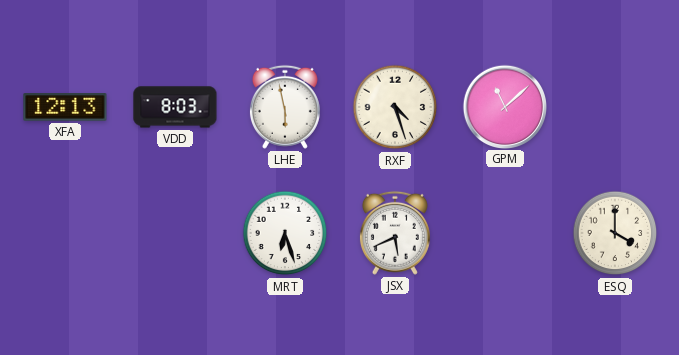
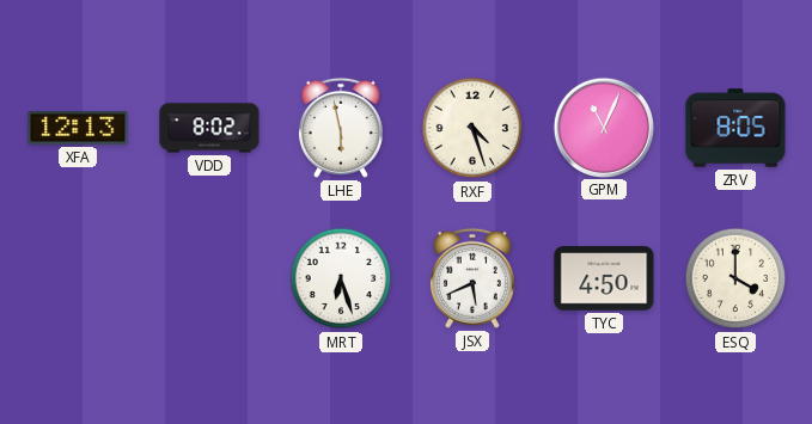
VDD: 8:03 -> 8:02
GPM: 11:08 -> 11:04
ZRV: none -> 8:05
TYC: none -> 4:50
